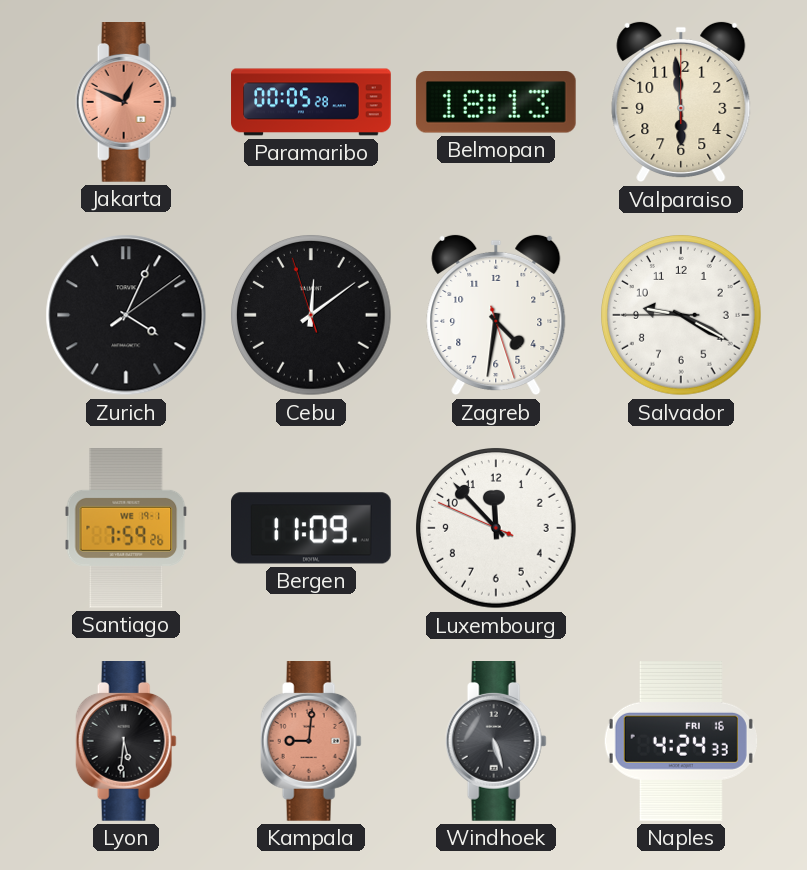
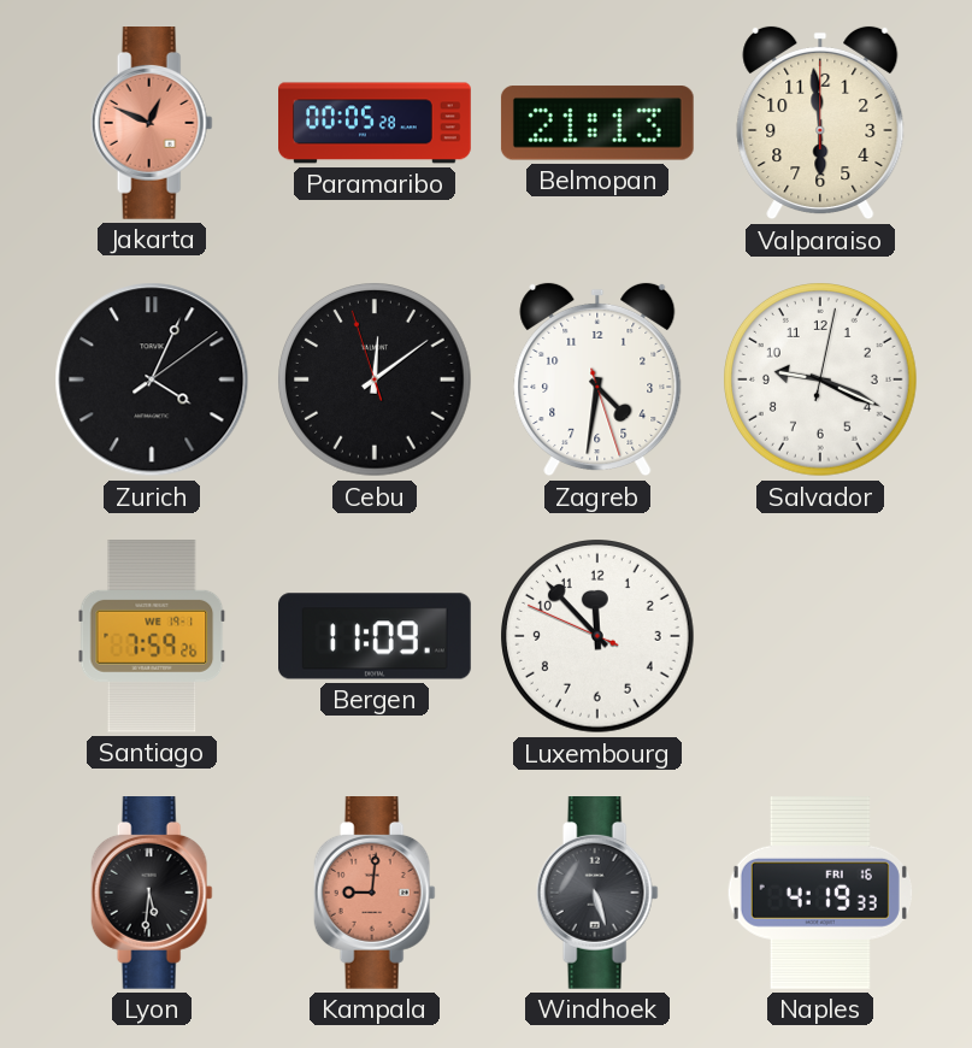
Belmopan: 18:13 -> 21:13
Salvador: 9:19:45 -> 9:19:02
Naples: 4:24 -> 4:19
